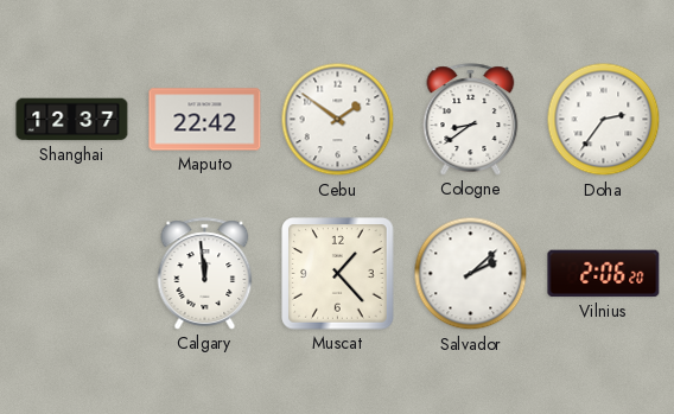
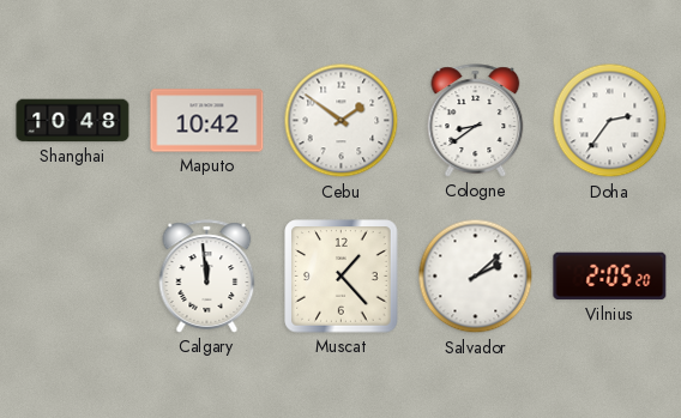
Shanghai: 12:37 -> 10:48
Maputo: 22:42 -> 10:42
Vilnius: 2:06 -> 2:05
